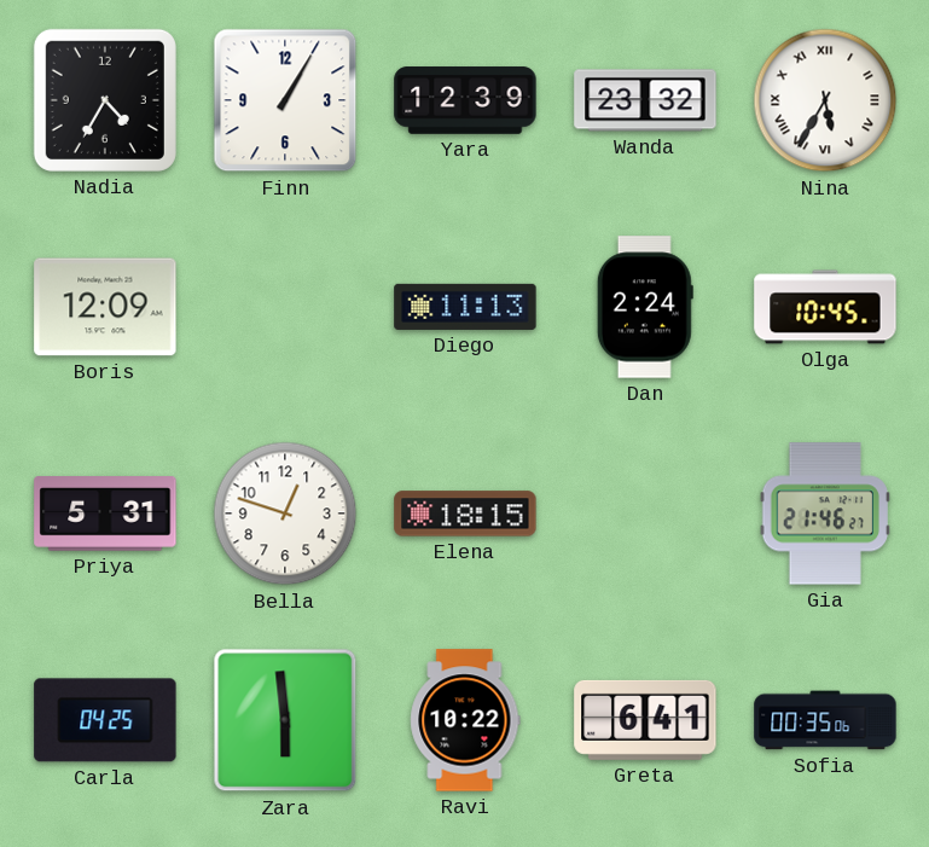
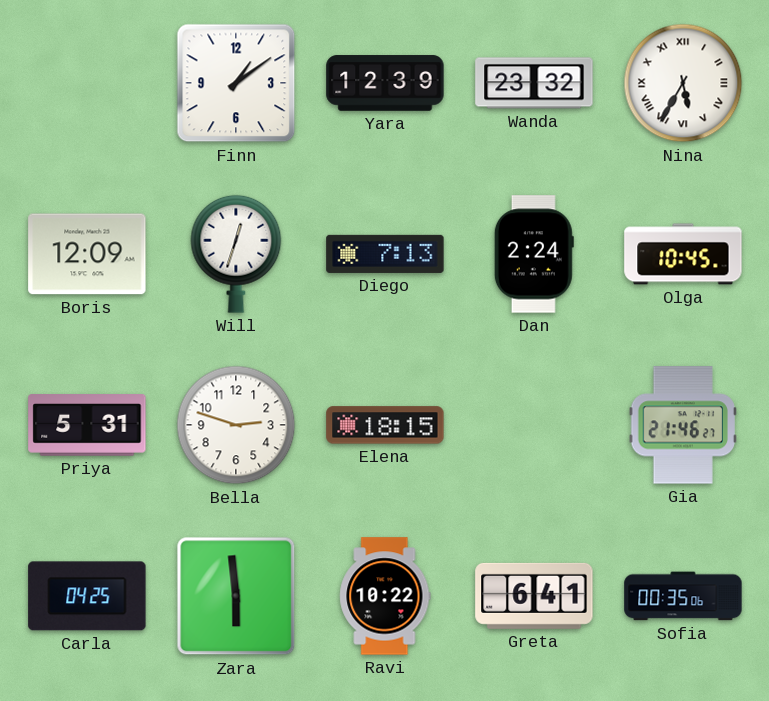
Nadia: 4:35 -> none
Finn: 1:05 -> 1:09
Will: none -> 12:33
Diego: 11:13 -> 7:13
Bella: 12:48 -> 2:48
